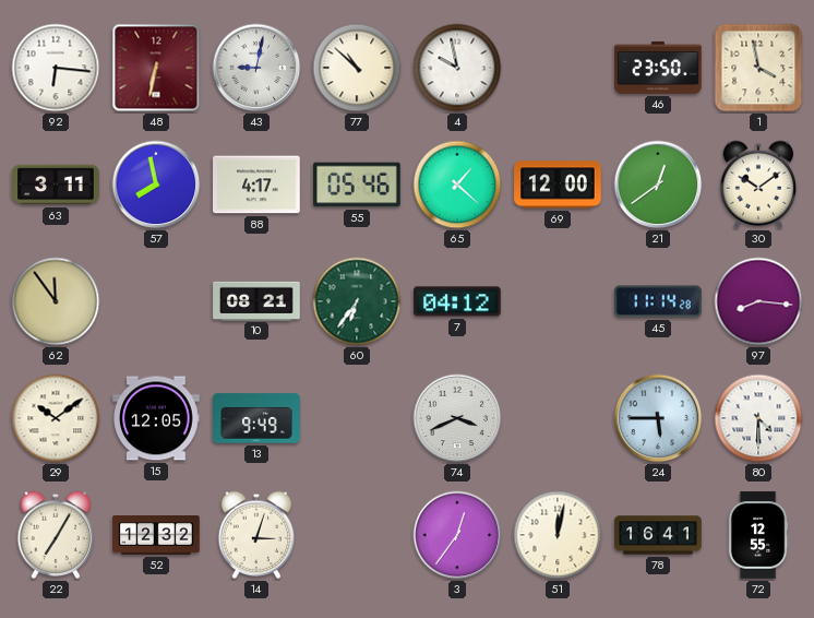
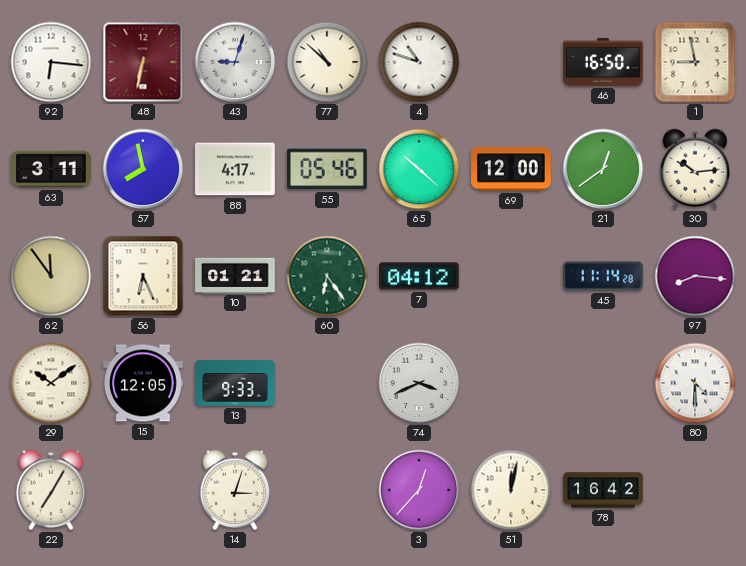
43: 9:02 -> 9:03
4: 9:58 -> 10:48
46: 23:50 -> 16:50
1: 3:58 -> 8:58
65: 1:22 -> 10:22
30: 10:09 -> 10:14
56: none -> 6:26
10: 08:21 -> 01:21
60: 6:36 -> 6:24
13: 9:49 -> 9:33
24: 5:45 -> none
52: 12:32 -> none
3: 12:36 -> 12:37
78: 16:41 -> 16:42
72: 12:55 -> none
